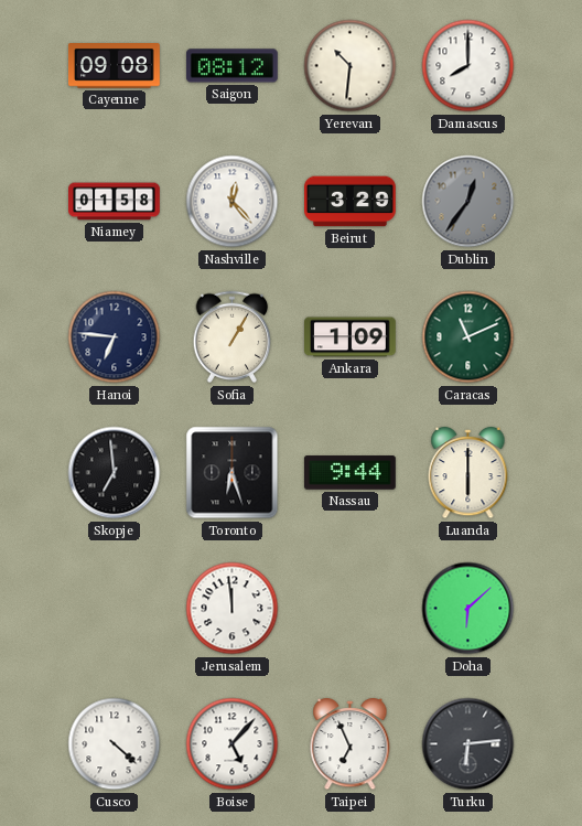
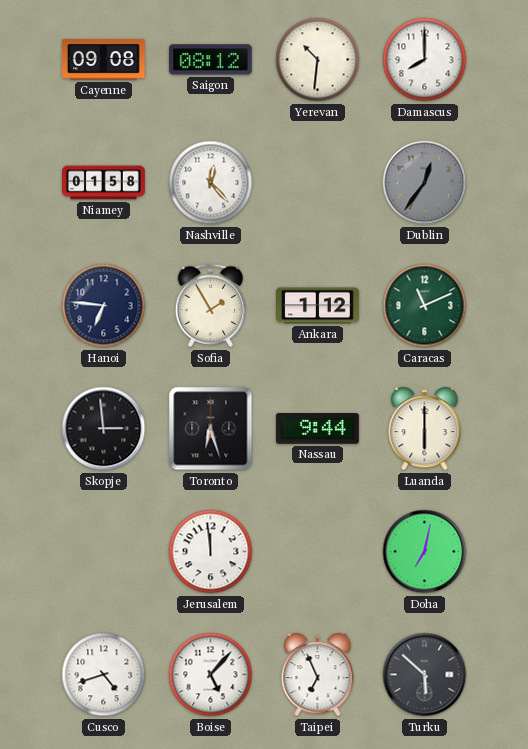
Beirut: 3:29 -> none
Sofia: 1:05 -> 1:55
Ankara: 1:09 -> 1:12
Skopje: 6:59 -> 2:59
Doha: 6:08 -> 7:02
Cusco: 4:22 -> 4:42
Turku: 6:14 -> 5:52
